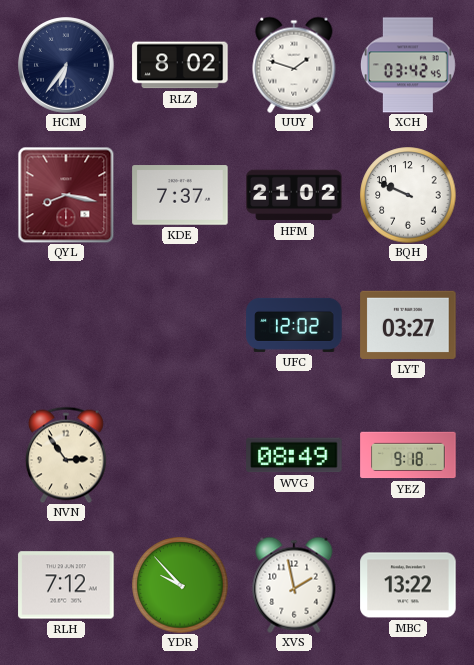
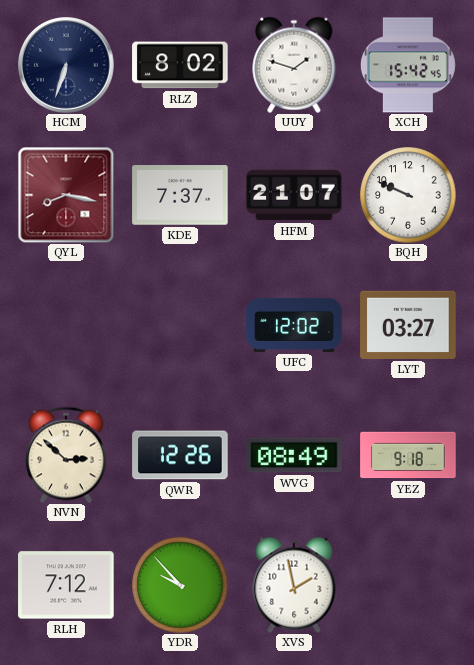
HCM: 6:36 -> 6:33
XCH: 03:42 -> 15:42
HFM: 21:02 -> 21:07
NVN: 2:54 -> 2:52
QWR: none -> 12:26
MBC: 13:22 -> none
